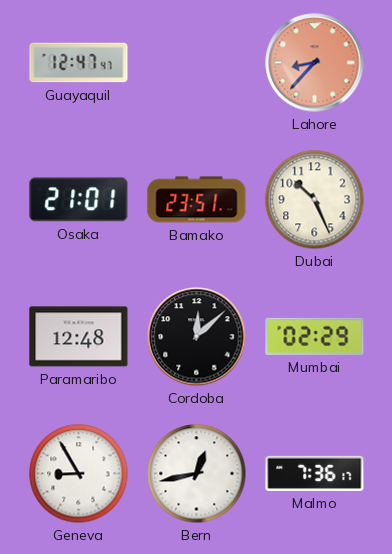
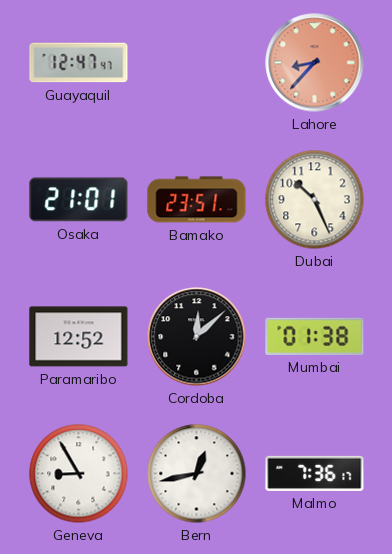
Paramaribo: 12:48 -> 12:52
Mumbai: 02:29 -> 01:38
